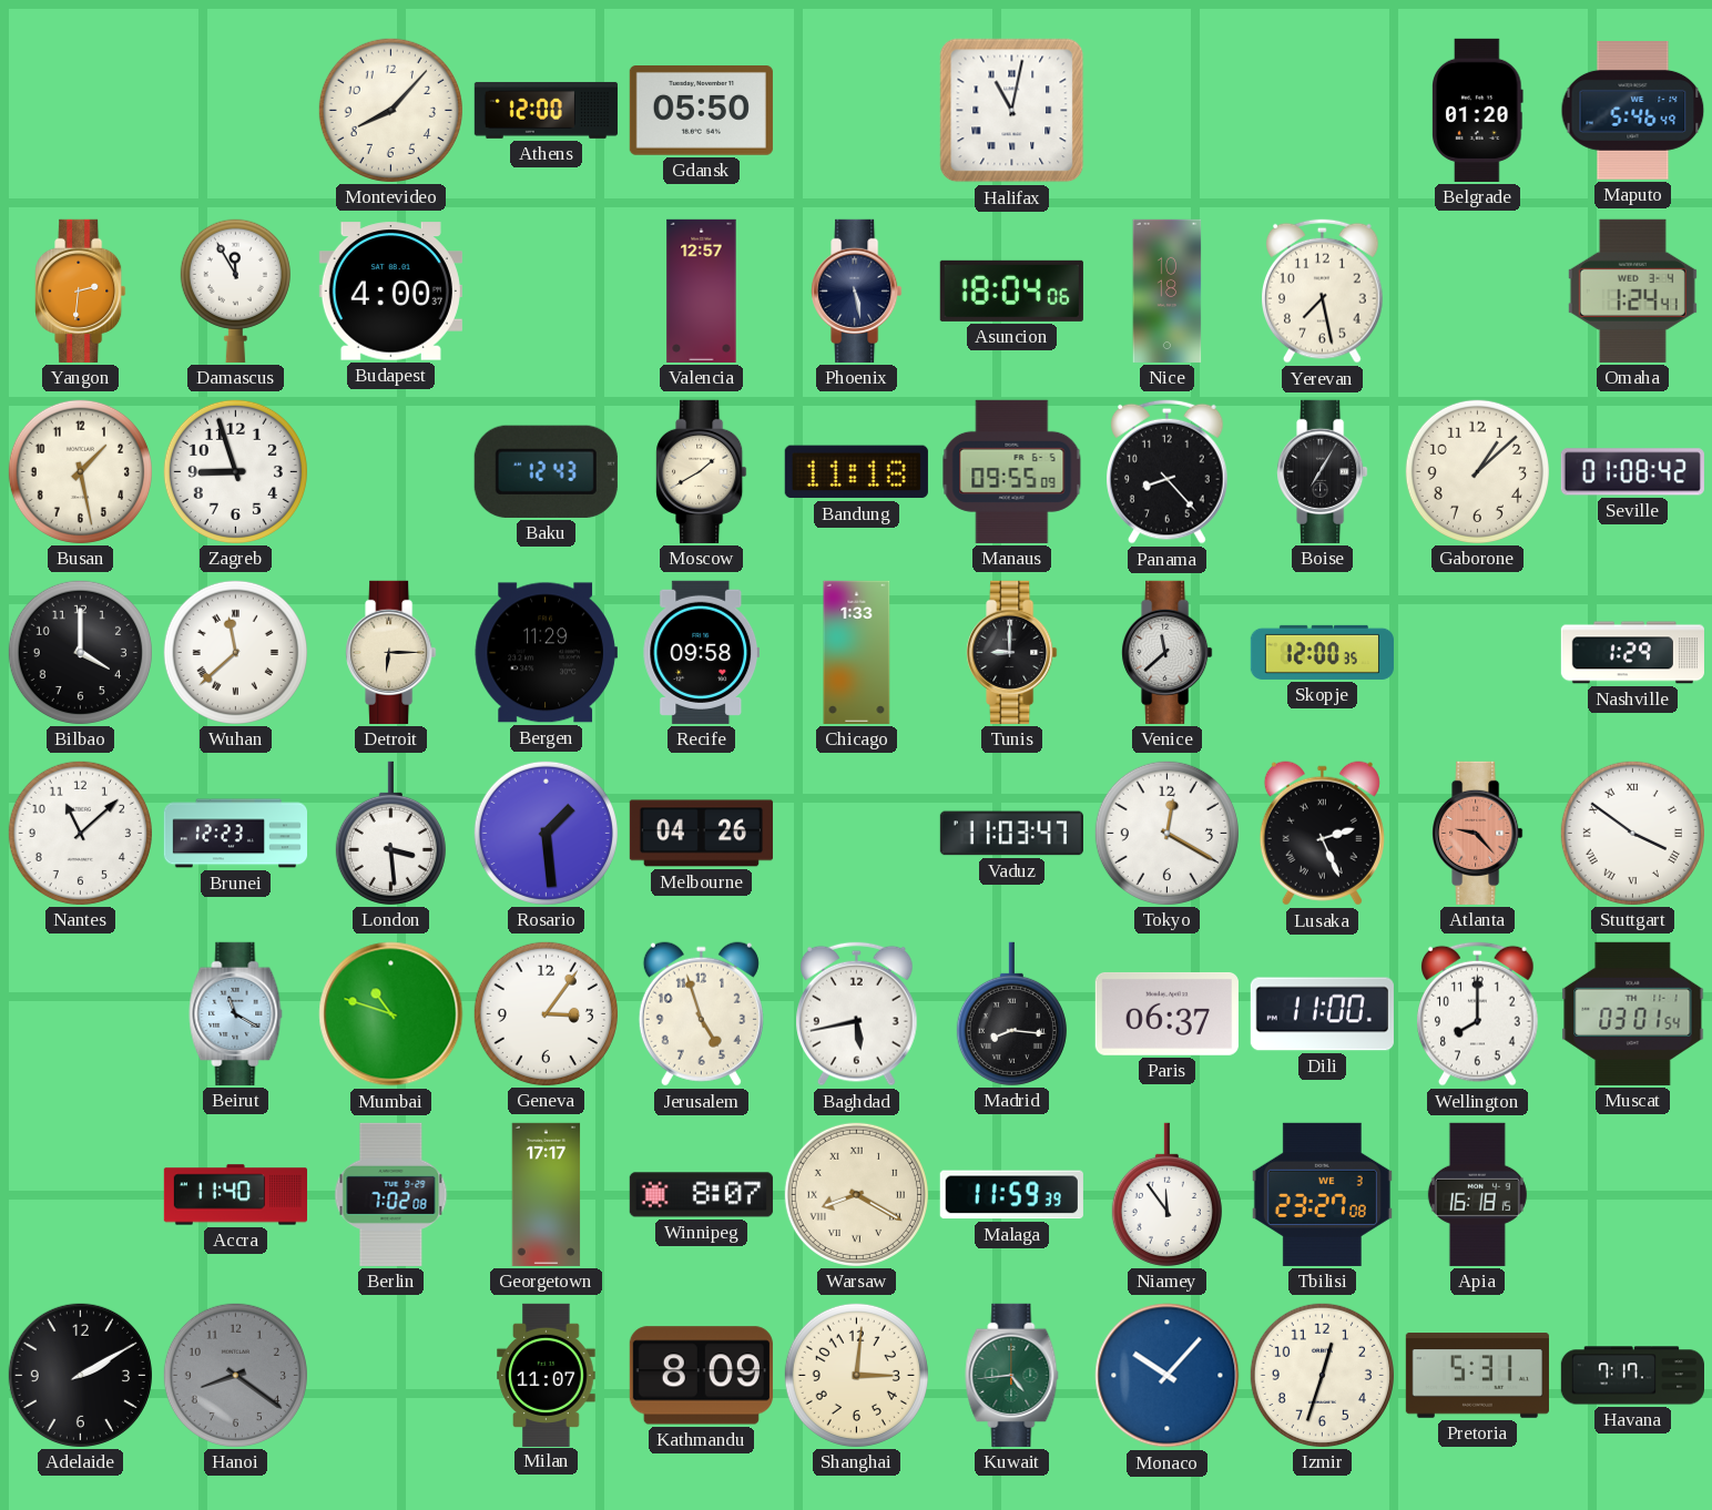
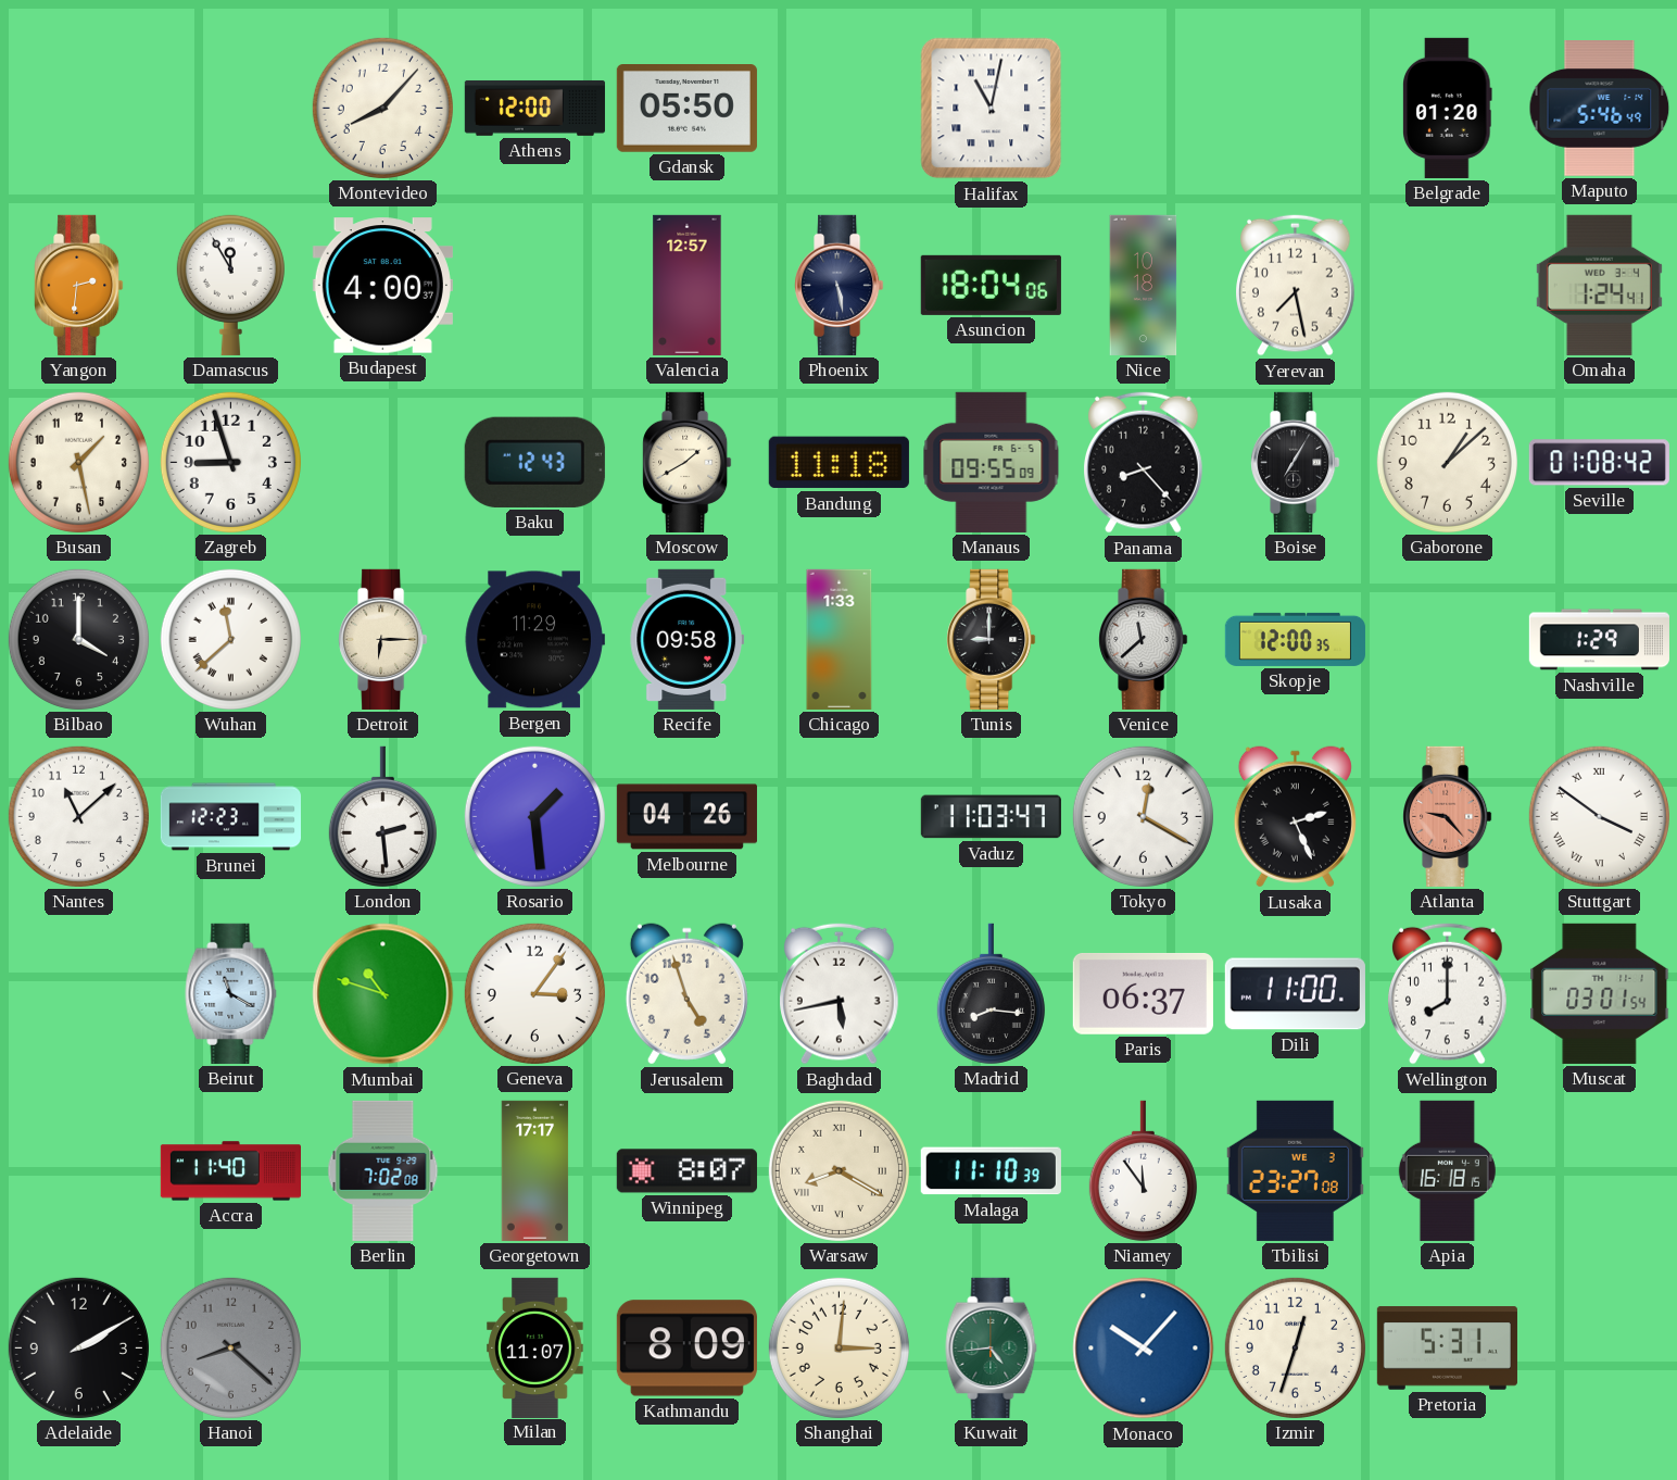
London: 3:29 -> 2:29
Malaga: 11:59 -> 11:10
Hanoi: 8:21 -> 8:22
Havana: 7:17 -> none
